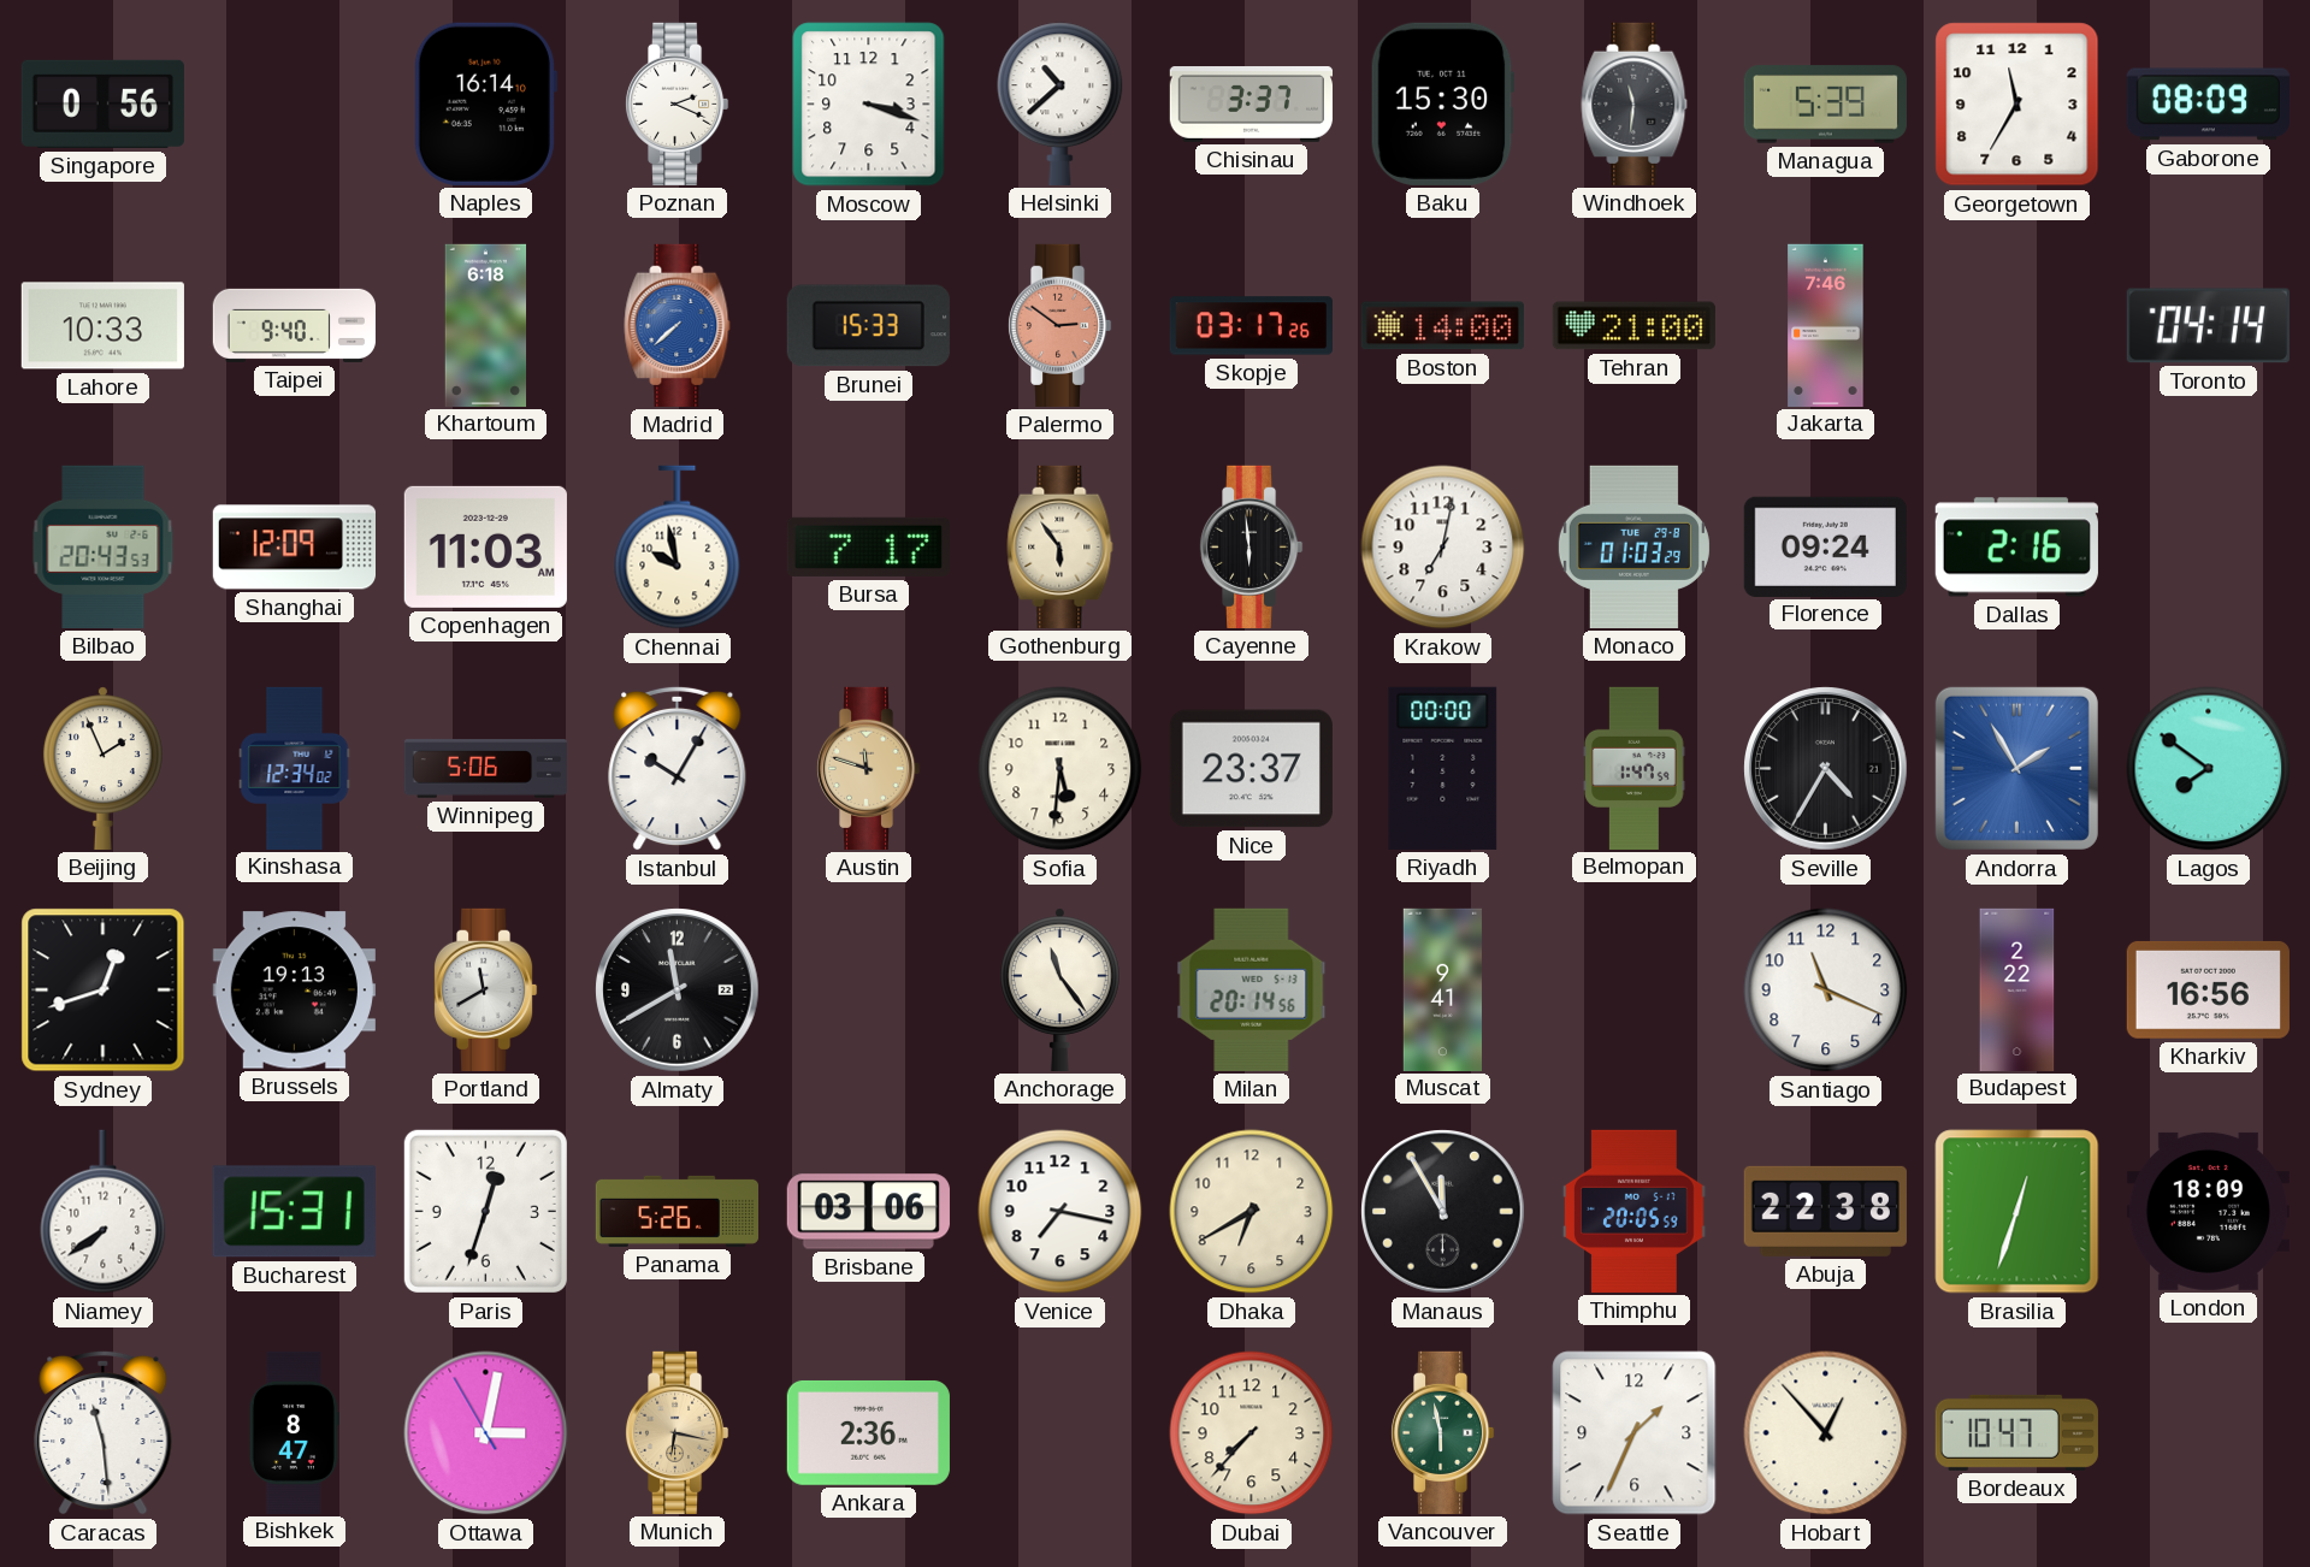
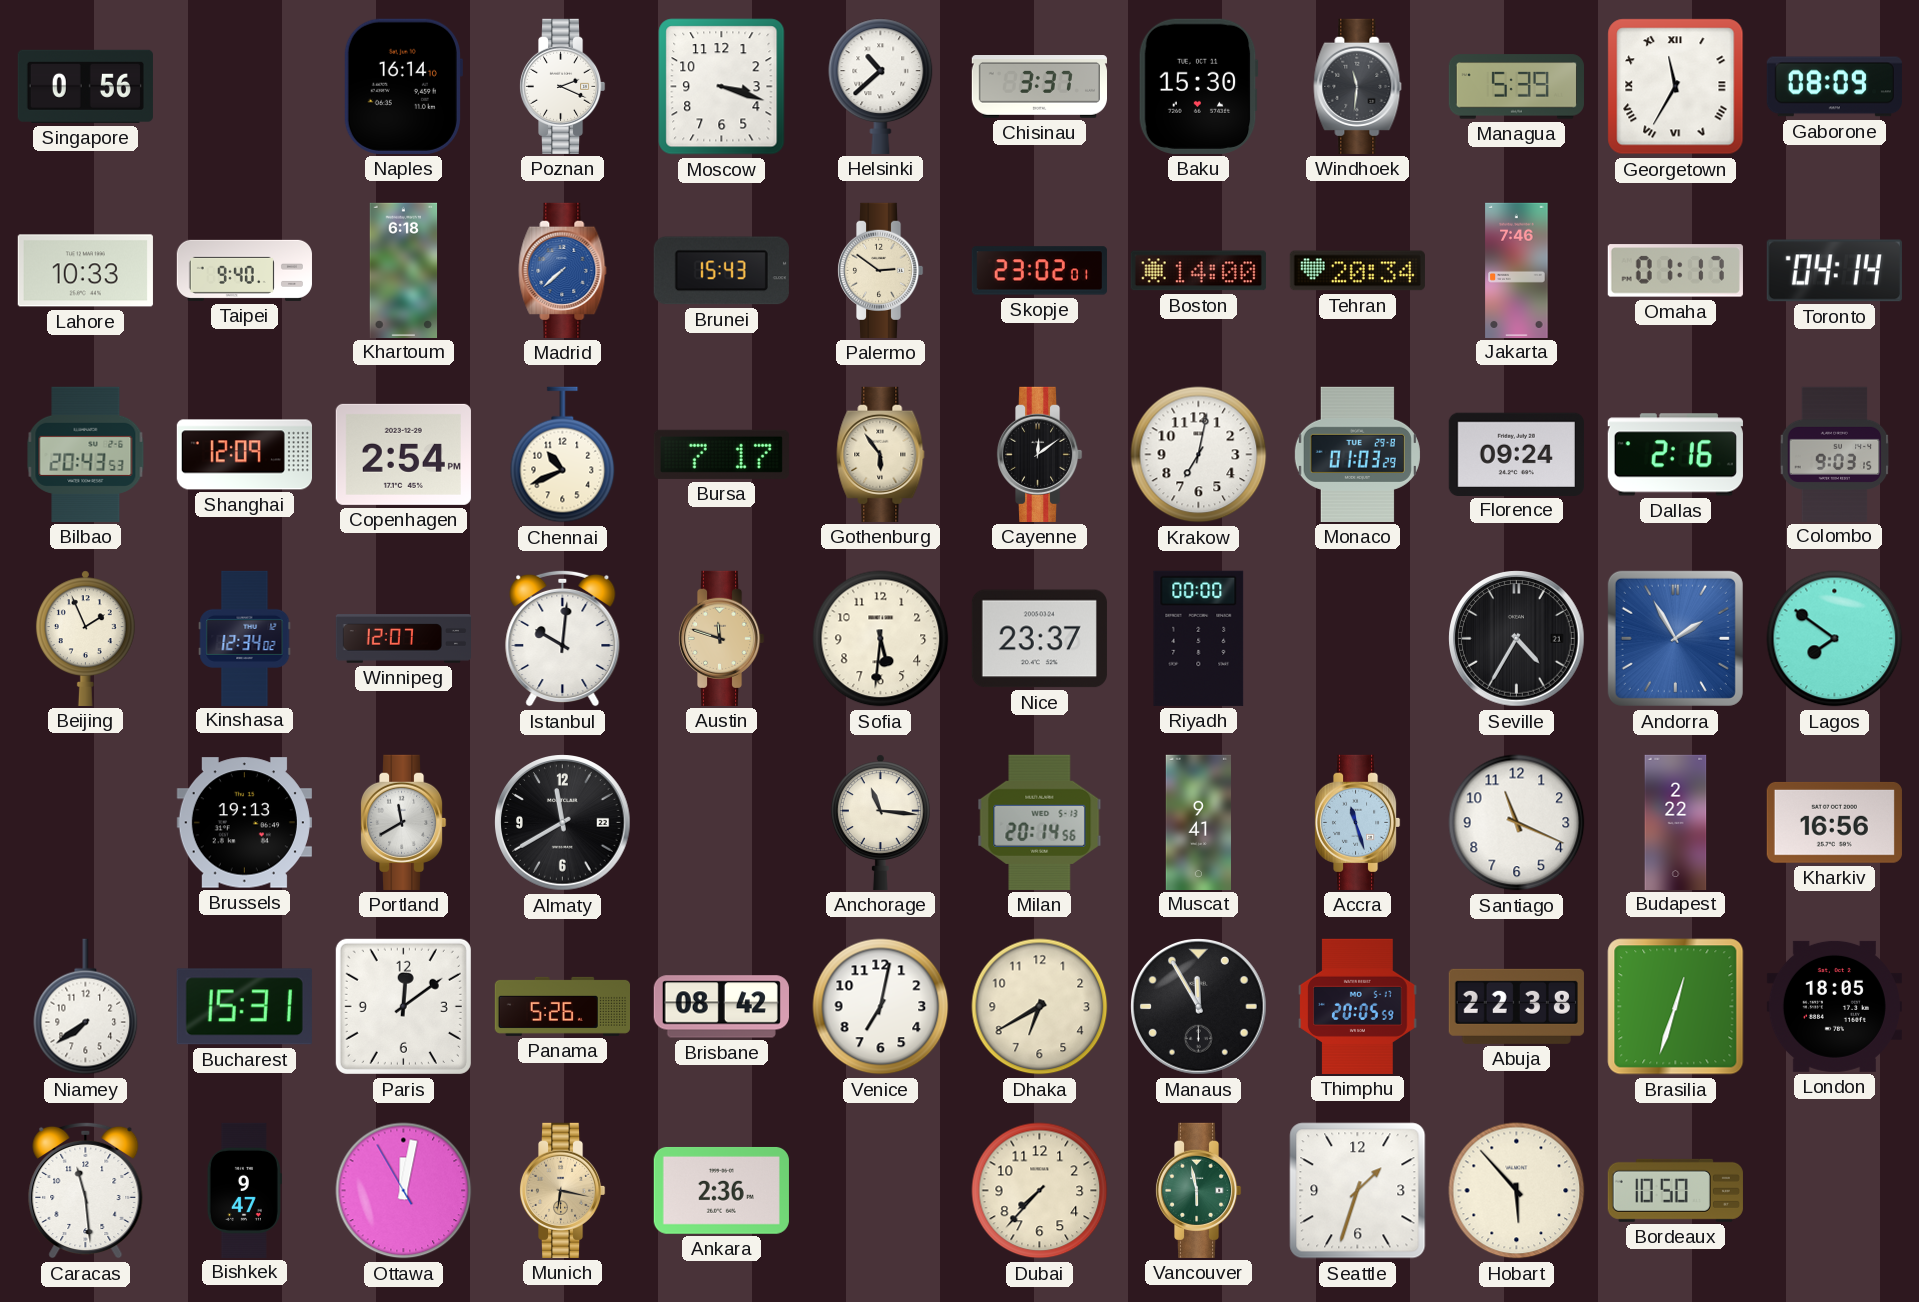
Georgetown numerals: Arabic -> Roman
Brunei: 15:33 -> 15:43
Palermo dial: salmon -> cream
Skopje: 03:17 -> 23:02
Tehran: 21:00 -> 20:34
Omaha: none -> 01:17
Copenhagen: 11:03 -> 2:54
Chennai: 9:58 -> 10:41
Cayenne: 5:59 -> 12:09
Colombo: none -> 9:03
Winnipeg: 5:06 -> 12:07
Istanbul: 10:05 -> 10:01
Belmopan: 1:47 -> none
Sydney: 12:42 -> none
Anchorage: 11:24 -> 11:16
Accra: none -> 11:27
Paris: 12:33 -> 12:09
Brisbane: 03:06 -> 08:42
Venice: 7:17 -> 7:02
London: 18:09 -> 18:05
Bishkek: 8:47 -> 9:47
Ottawa: 3:01 -> 12:01
Seattle: 1:34 -> 1:33
Hobart: 12:53 -> 5:53
Bordeaux: 10:47 -> 10:50
